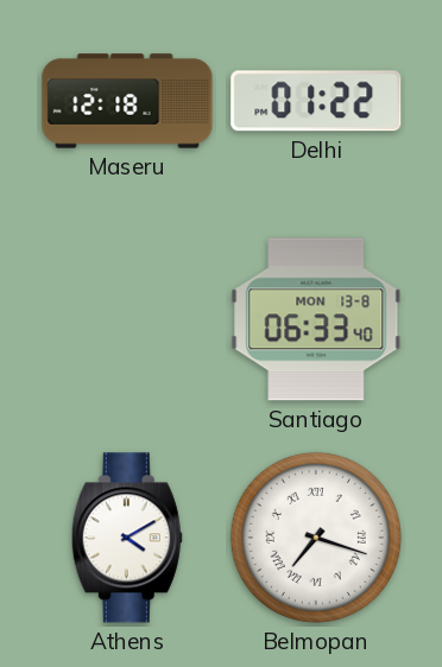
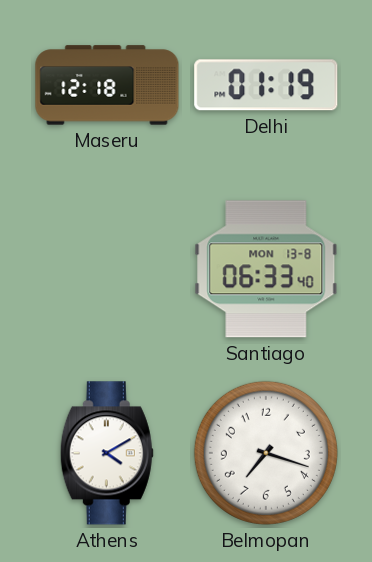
Delhi: 01:22 -> 01:19
Belmopan numerals: Roman -> Arabic
